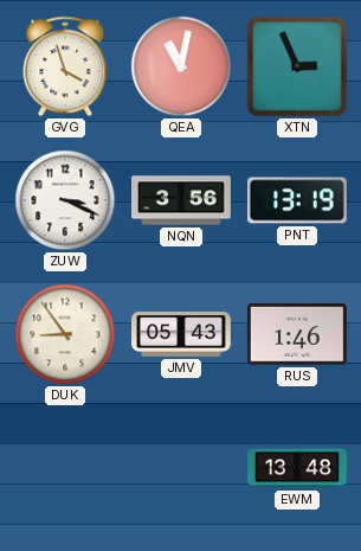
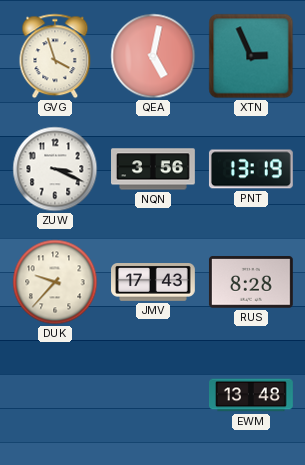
QEA: 11:02 -> 5:02
DUK: 8:54 -> 9:37
JMV: 05:43 -> 17:43
RUS: 1:46 -> 8:28
